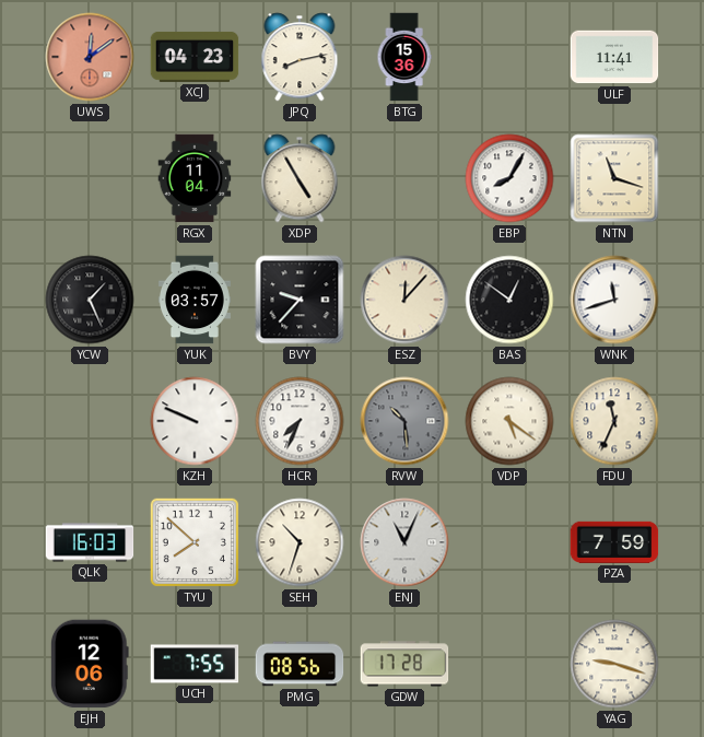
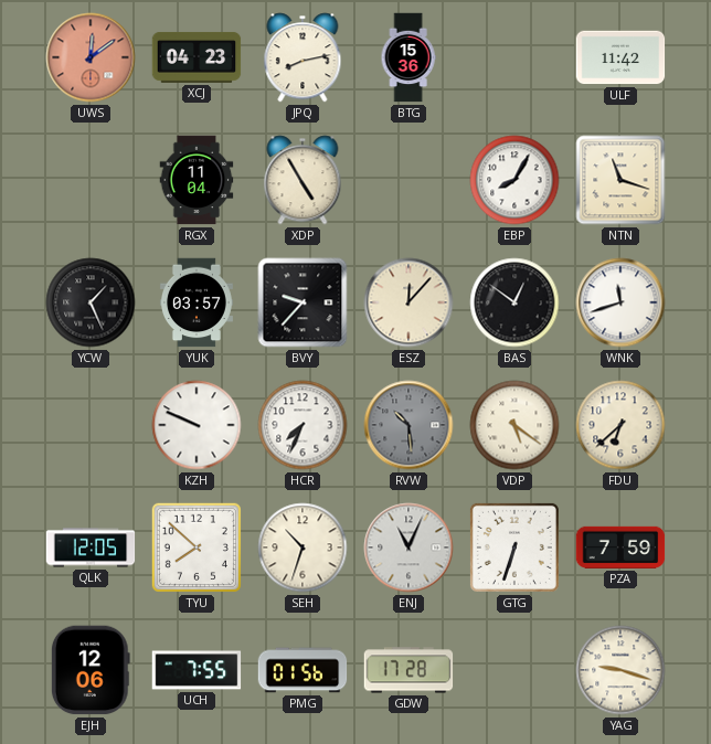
ULF: 11:41 -> 11:42
FDU: 11:34 -> 6:38
QLK: 16:03 -> 12:05
GTG: none -> 6:33
PMG: 08:56 -> 01:56
